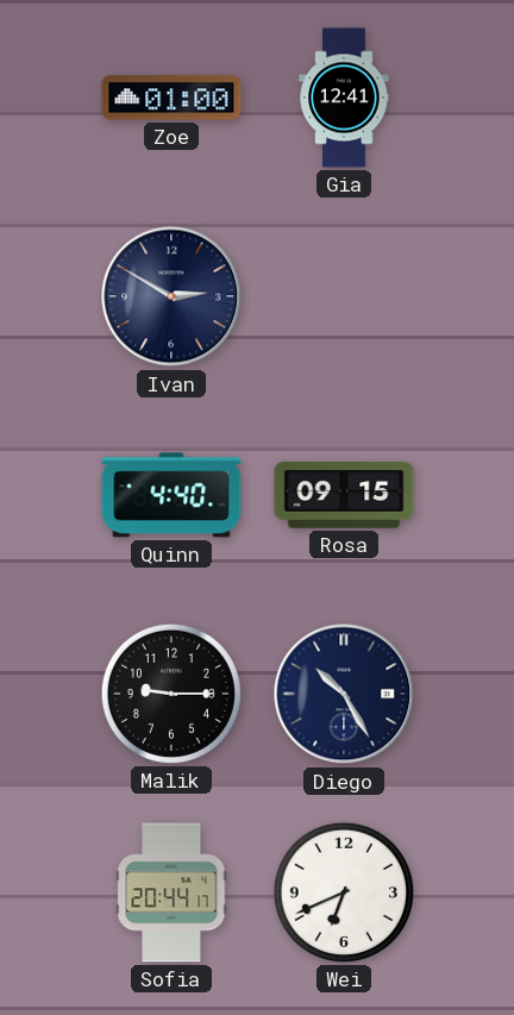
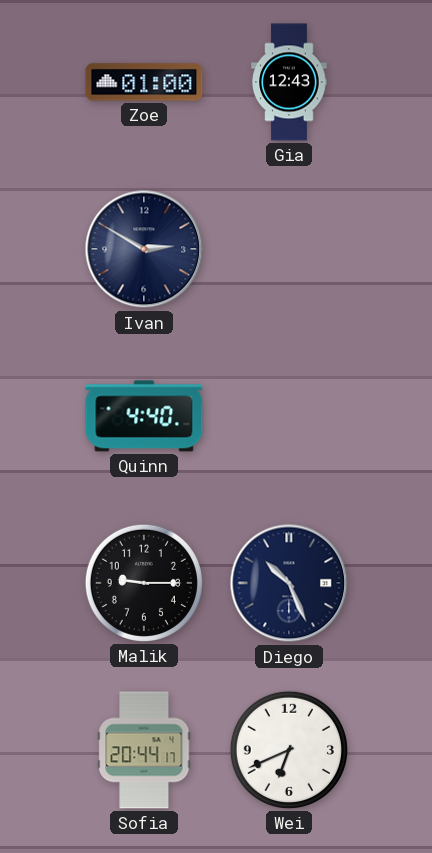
Gia: 12:41 -> 12:43
Rosa: 09:15 -> none
Diego: 10:25 -> 10:26
